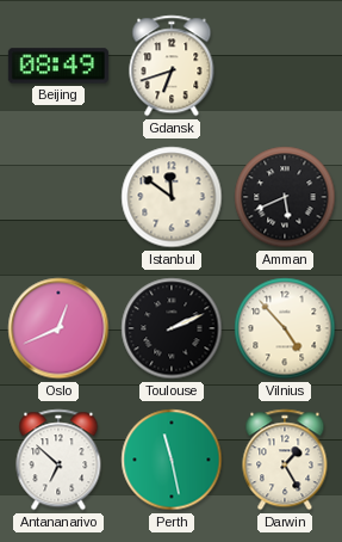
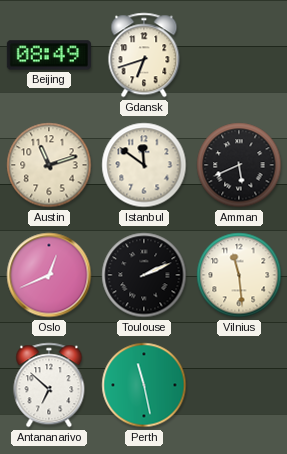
Austin: none -> 11:12
Vilnius: 4:53 -> 11:29
Darwin: 1:25 -> none
